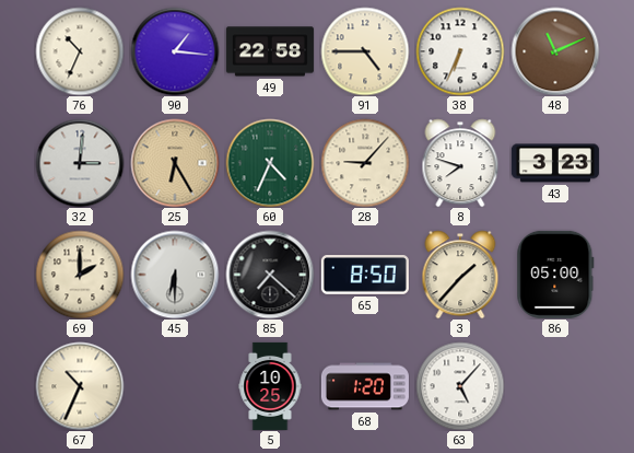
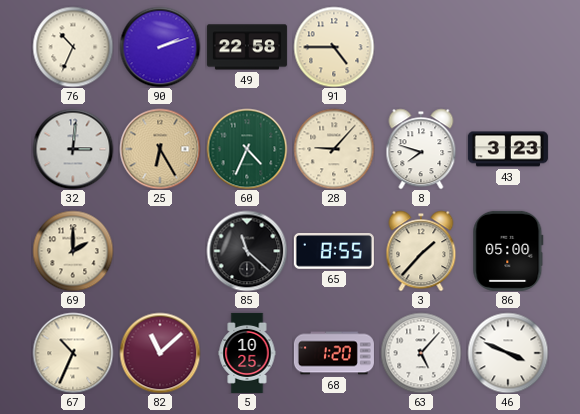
90: 1:16 -> 2:12
38: 6:34 -> none
48: 11:11 -> none
45: 6:30 -> none
85: 7:22 -> 11:22
65: 8:50 -> 8:55
82: none -> 11:08
46: none -> 3:49
